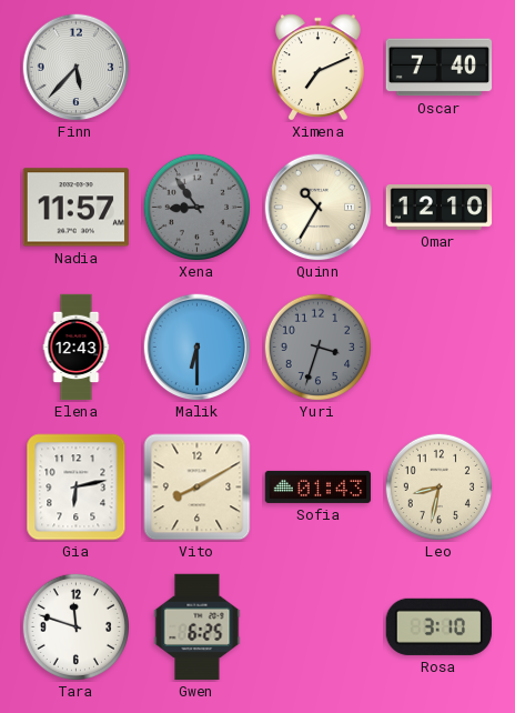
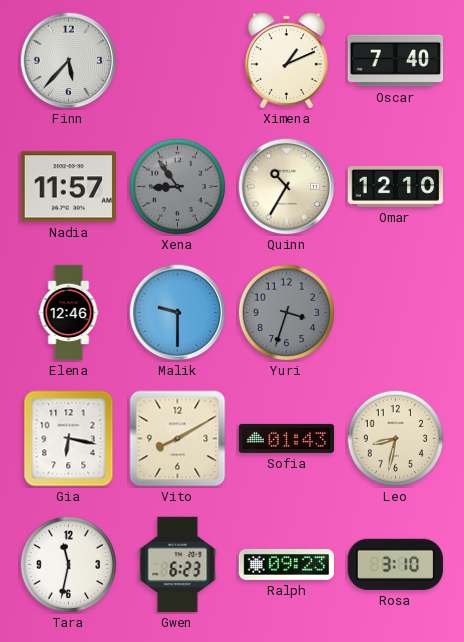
Ximena: 7:11 -> 1:11
Elena: 12:43 -> 12:46
Malik: 6:30 -> 9:30
Gia: 6:13 -> 6:17
Tara: 11:48 -> 11:32
Gwen: 6:25 -> 6:23
Ralph: none -> 09:23
